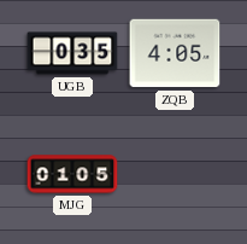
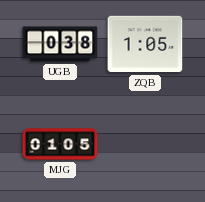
UGB: 0:35 -> 0:38
ZQB: 4:05 -> 1:05
